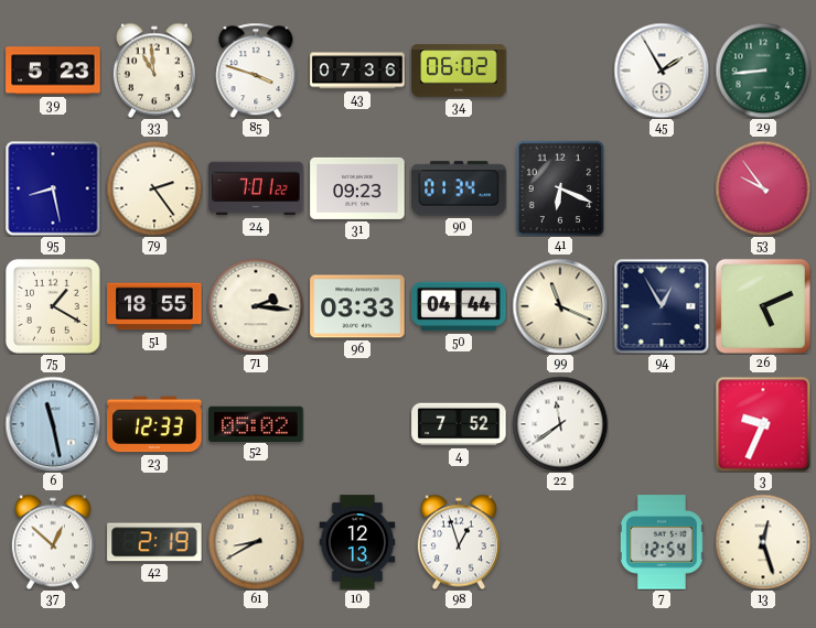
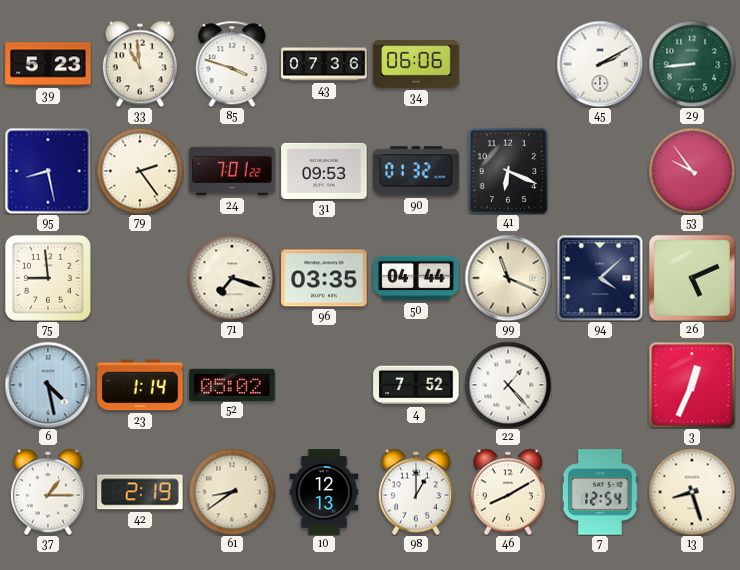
34: 06:02 -> 06:06
45: 1:55 -> 2:10
31: 09:23 -> 09:53
90: 01:34 -> 01:32
75: 1:20 -> 8:59
51: 18:55 -> none
71: 2:16 -> 7:18
96: 03:33 -> 03:35
94: 12:55 -> 4:08
6: 11:28 -> 4:28
23: 12:33 -> 1:14
22: 11:39 -> 1:23
3: 9:34 -> 12:34
37: 12:52 -> 1:15
61: 8:40 -> 8:39
98: 12:57 -> 1:00
46: none -> 8:10
13: 12:27 -> 8:27
